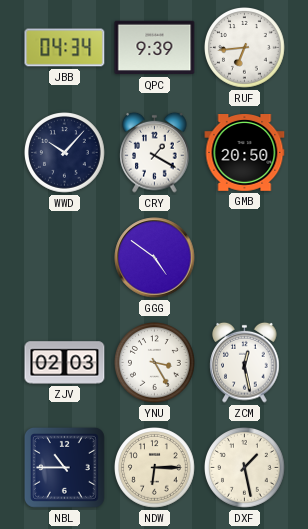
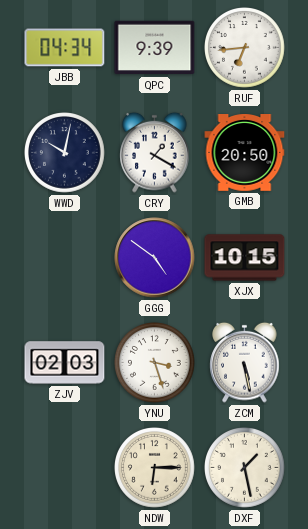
WWD: 10:07 -> 10:02
XJX: none -> 10:15
YNU: 3:25 -> 3:27
ZCM: 12:28 -> 5:28
NBL: 10:45 -> none
